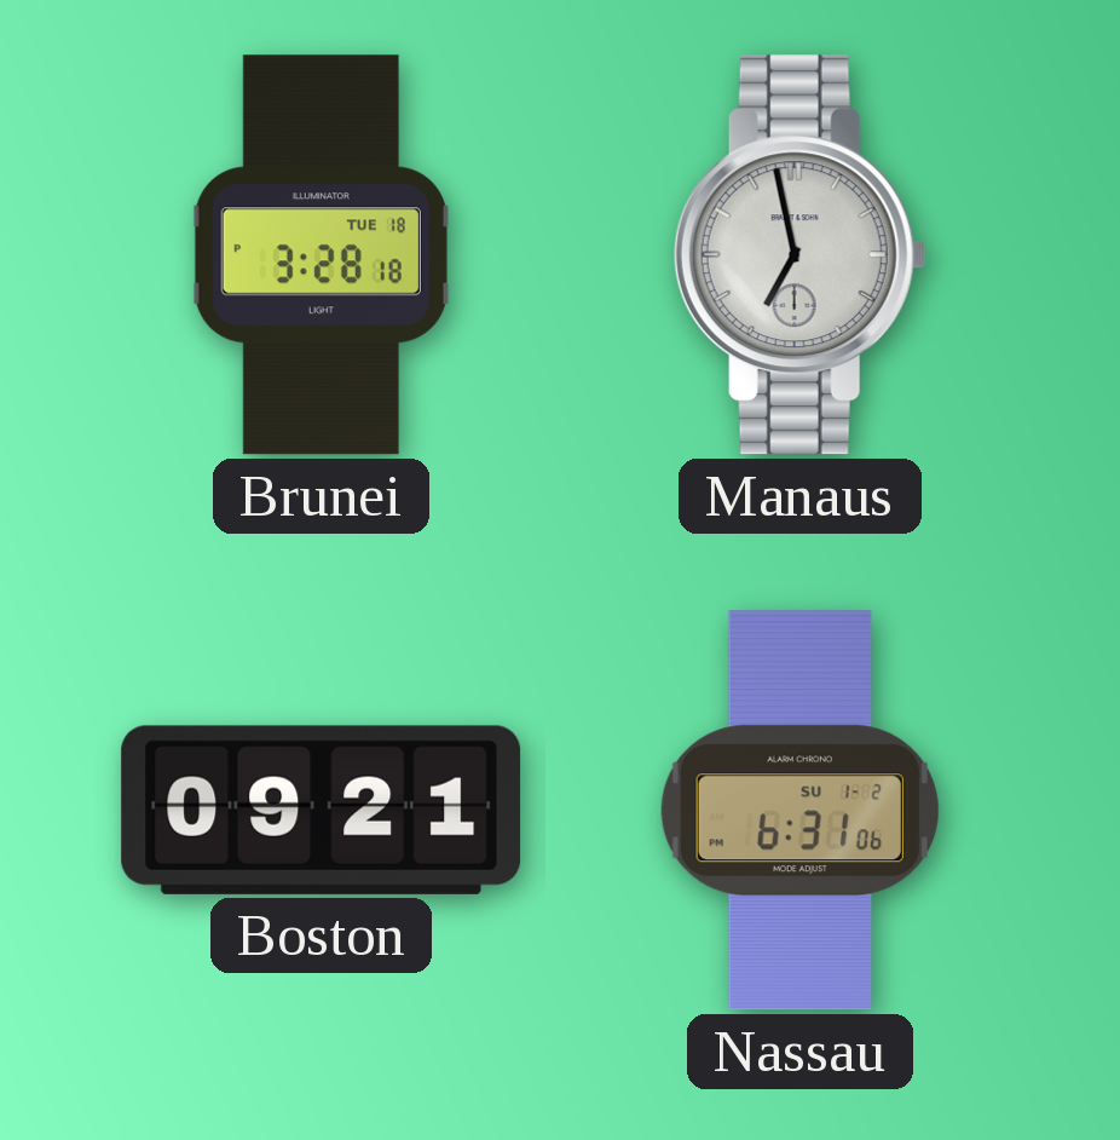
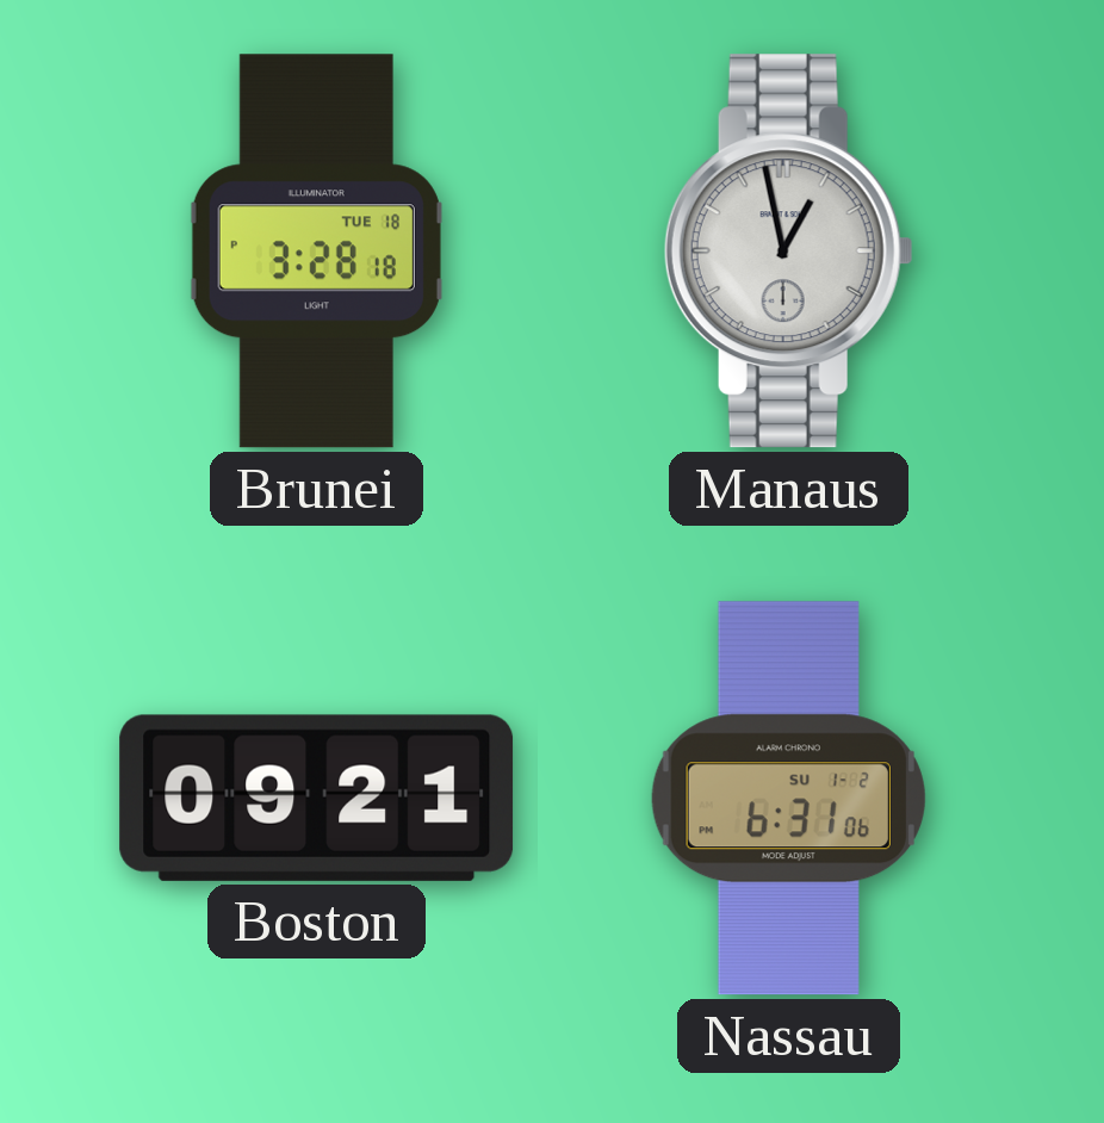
Manaus: 6:58 -> 12:58
